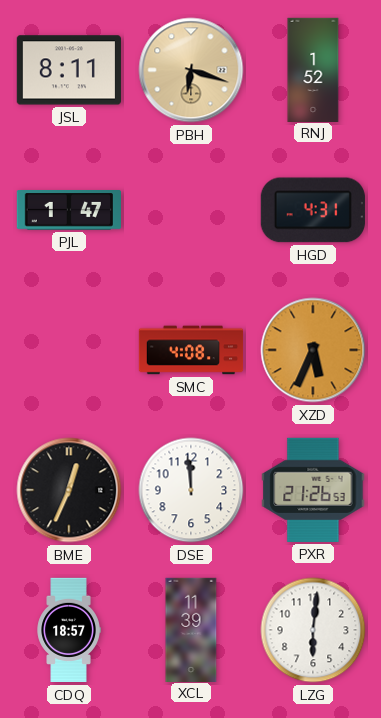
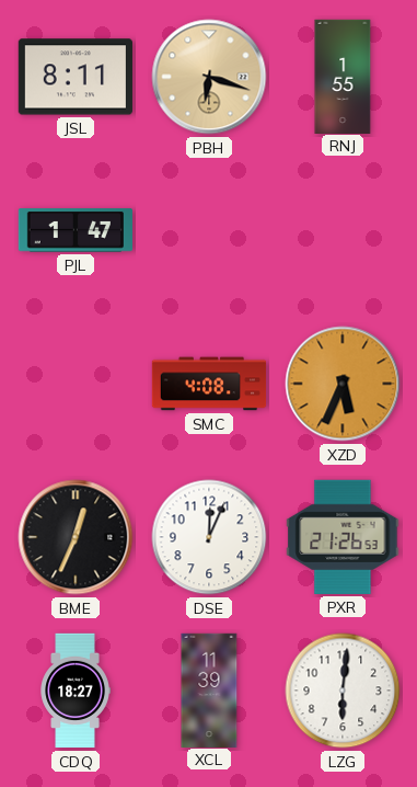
RNJ: 1:52 -> 1:55
HGD: 4:31 -> none
DSE: 11:59 -> 12:04
CDQ: 18:57 -> 18:27
